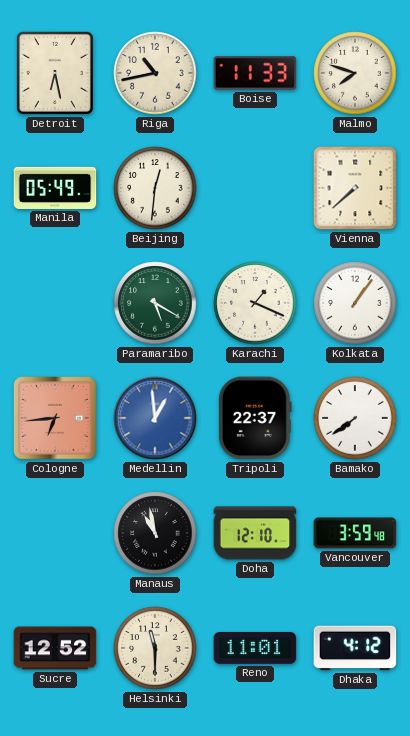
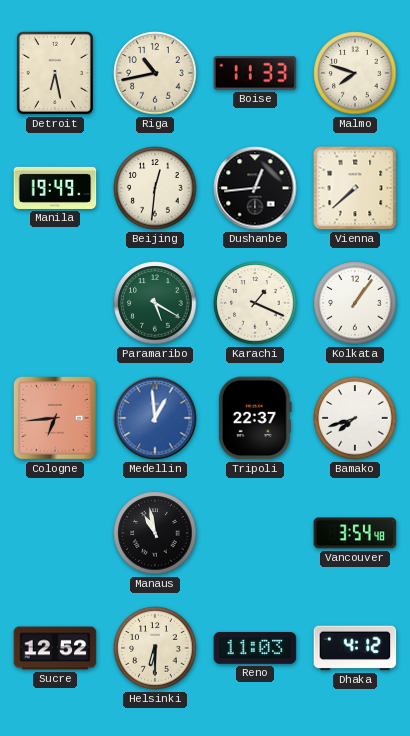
Manila: 05:49 -> 19:49
Dushanbe: none -> 12:44
Bamako: 7:39 -> 7:42
Doha: 12:10 -> none
Vancouver: 3:59 -> 3:54
Helsinki: 11:30 -> 6:30
Reno: 11:01 -> 11:03
